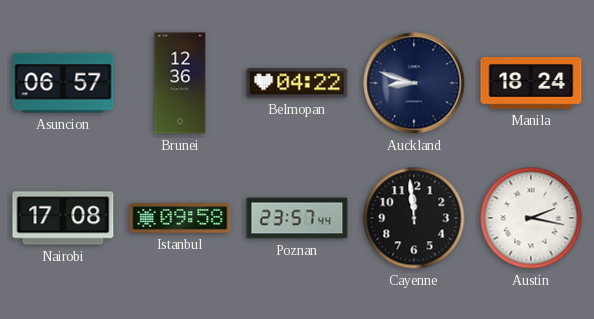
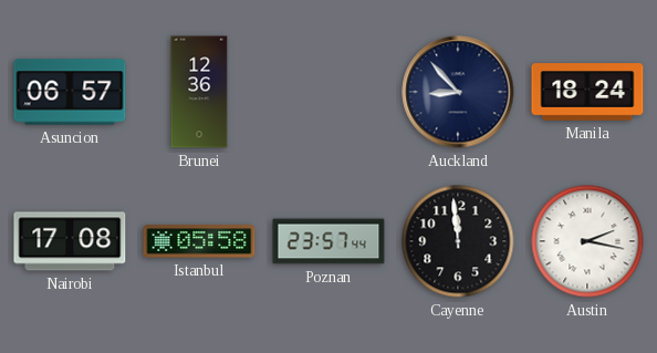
Belmopan: 04:22 -> none
Auckland: 8:48 -> 8:53
Istanbul: 09:58 -> 05:58
